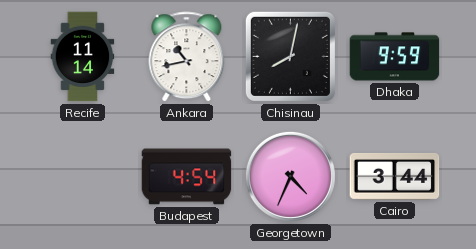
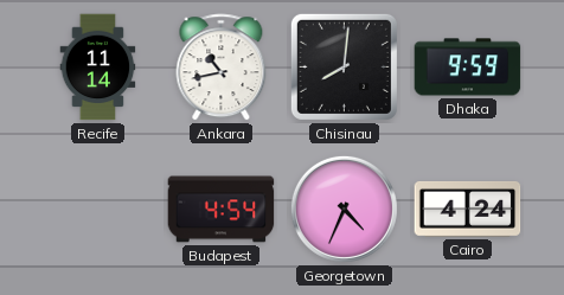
Chisinau: 8:02 -> 8:01
Cairo: 3:44 -> 4:24
